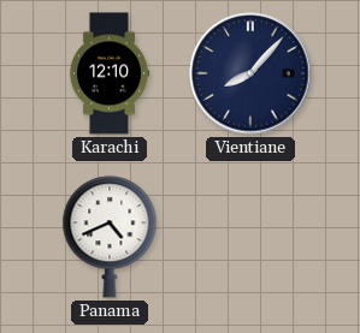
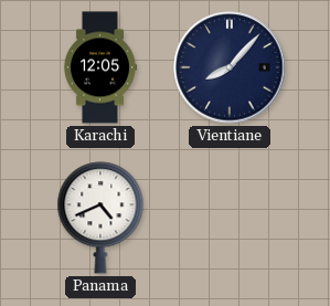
Karachi: 12:10 -> 12:05
